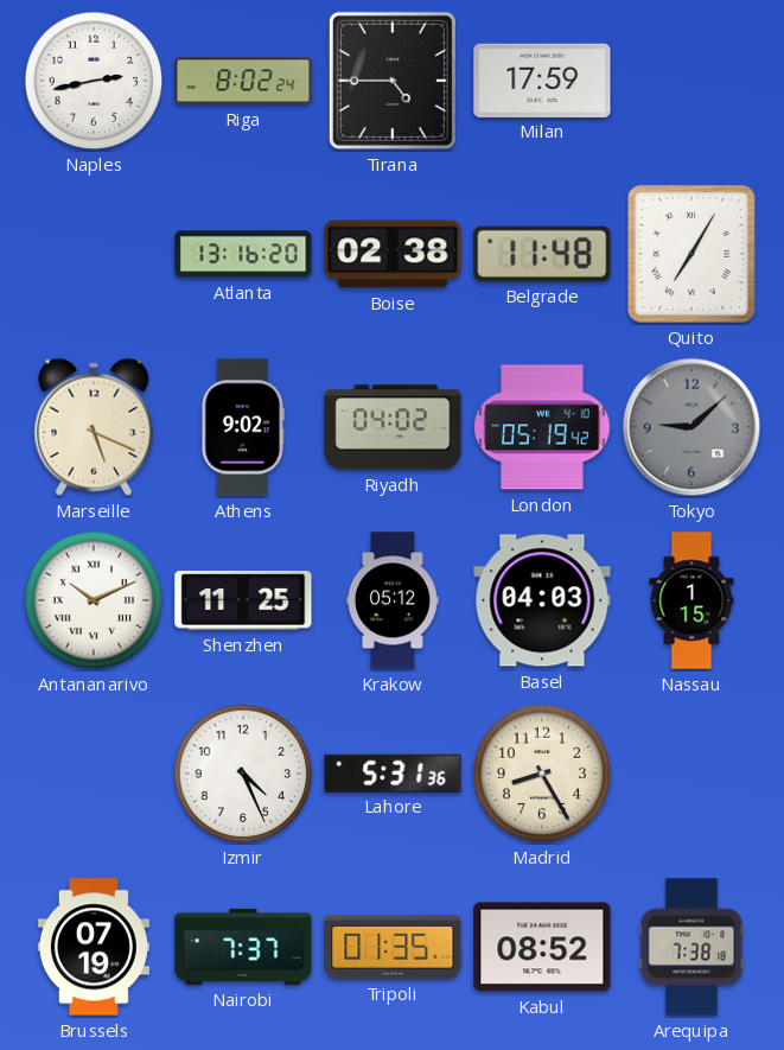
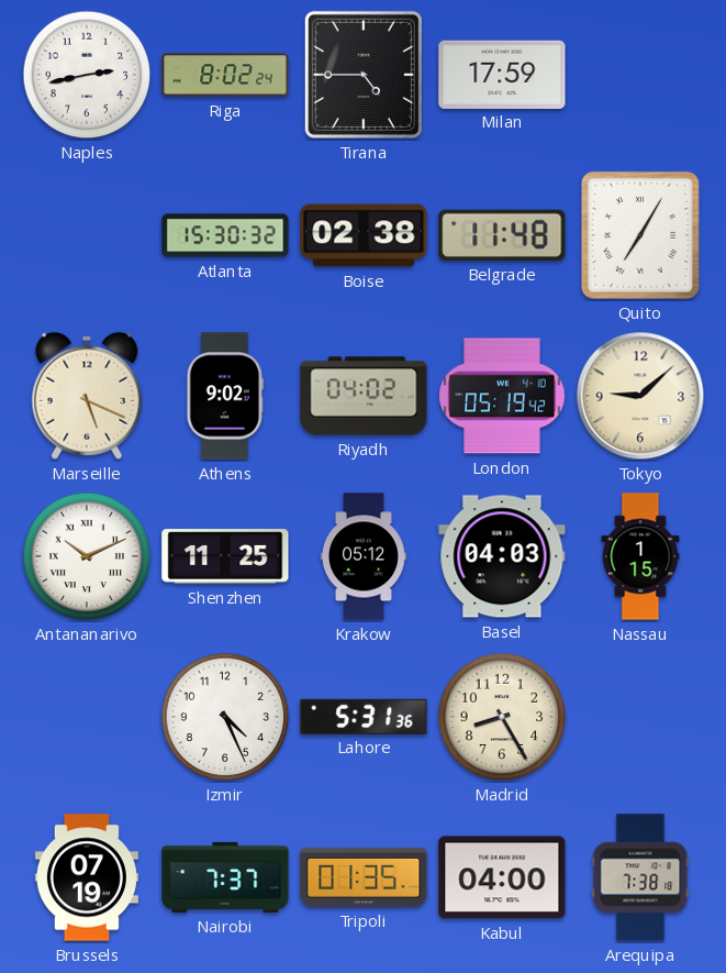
Atlanta: 13:16 -> 15:30
Tokyo dial: grey -> cream
Kabul: 08:52 -> 04:00
